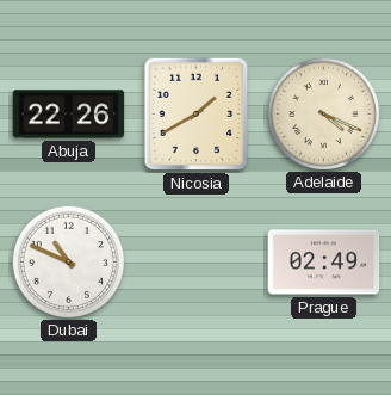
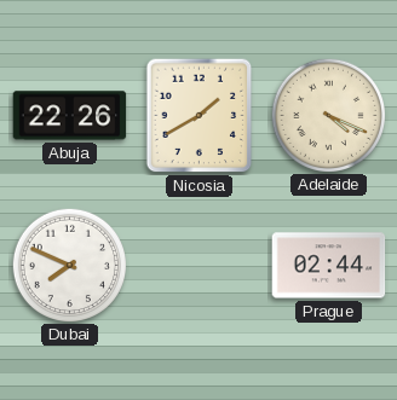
Dubai: 10:49 -> 7:49
Prague: 02:49 -> 02:44
